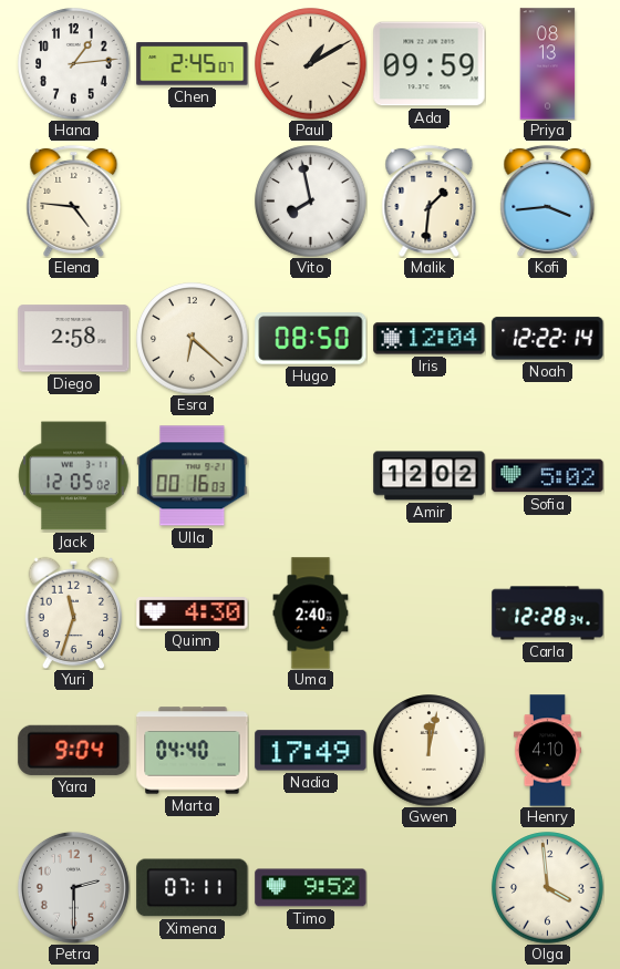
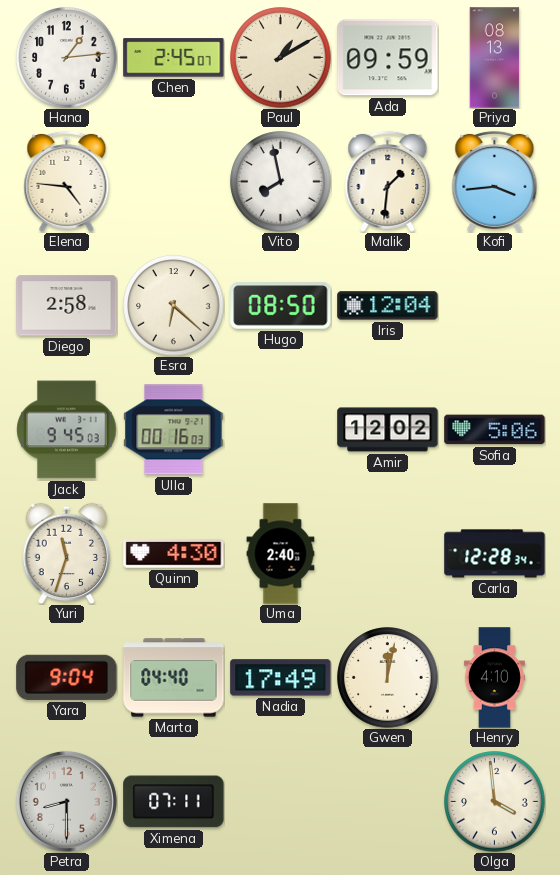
Noah: 12:22 -> none
Jack: 12:05 -> 9:45
Sofia: 5:02 -> 5:06
Petra: 2:30 -> 8:30
Timo: 9:52 -> none
